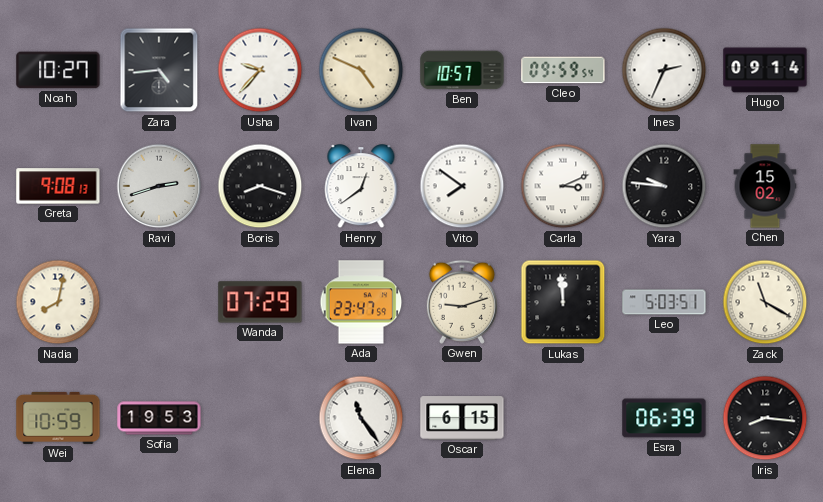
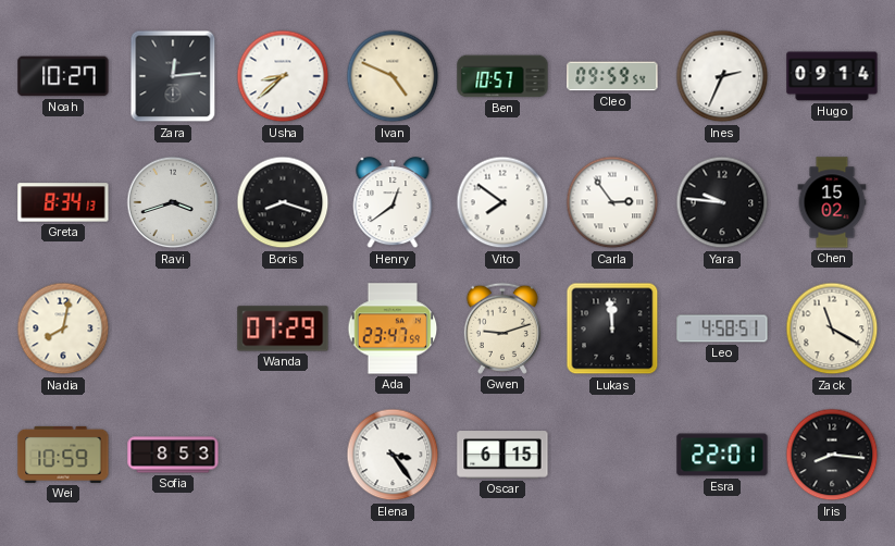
Zara: 4:44 -> 12:14
Usha: 9:37 -> 8:38
Greta: 9:08 -> 8:34
Ravi: 2:42 -> 3:42
Carla: 3:11 -> 2:54
Leo: 5:03 -> 4:58
Sofia: 19:53 -> 8:53
Elena: 11:24 -> 3:24
Esra: 06:39 -> 22:01
